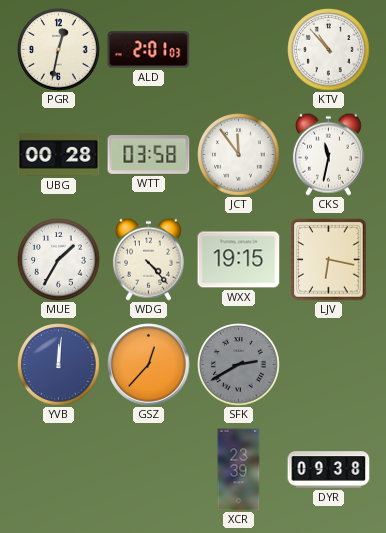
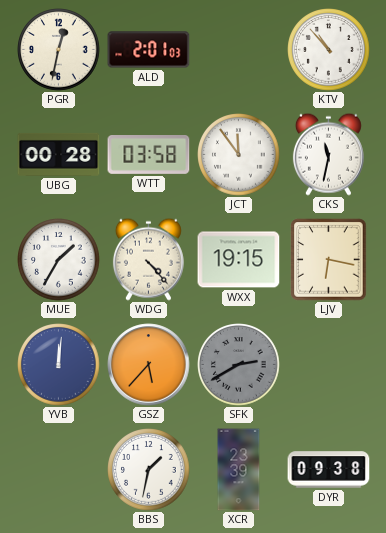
GSZ: 12:37 -> 5:37
BBS: none -> 1:32
